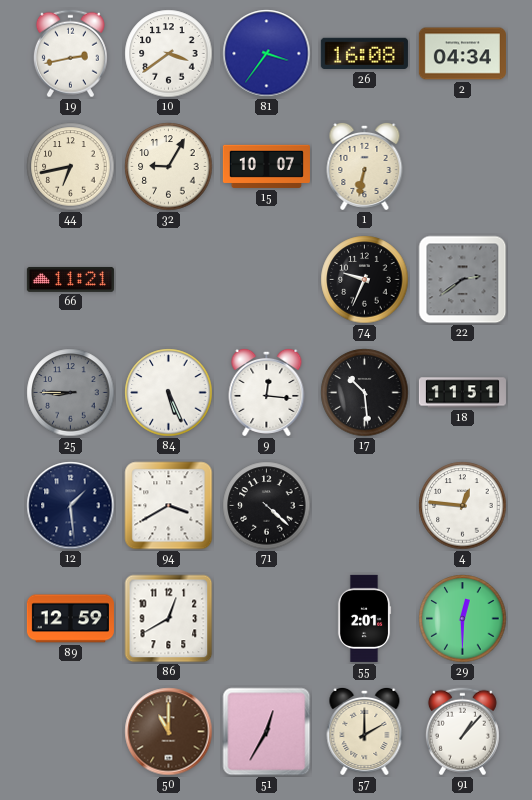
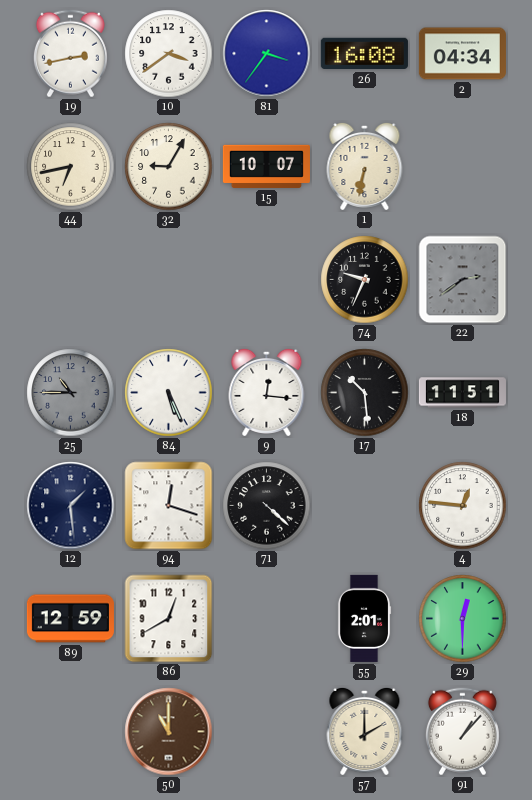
66: 11:21 -> none
25: 8:45 -> 10:45
94: 3:40 -> 12:18
51: 12:35 -> none
